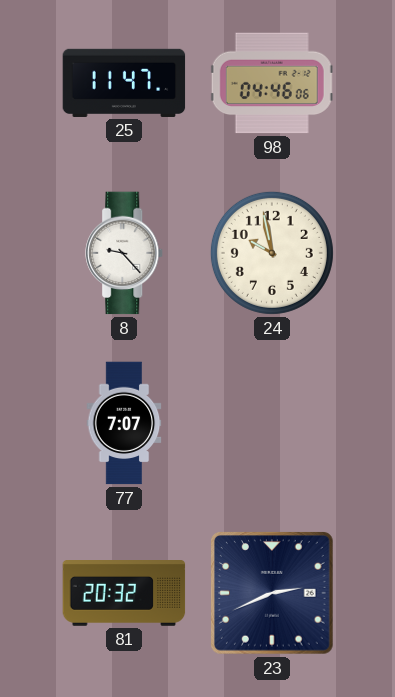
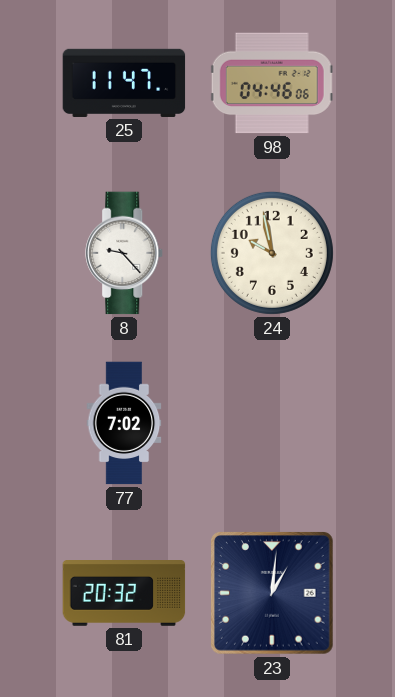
77: 7:07 -> 7:02
23: 2:41 -> 1:01
